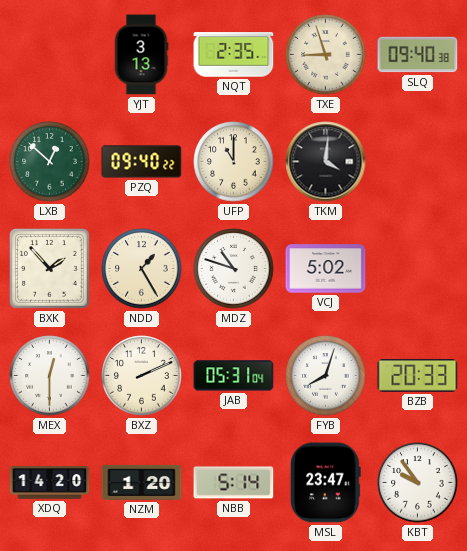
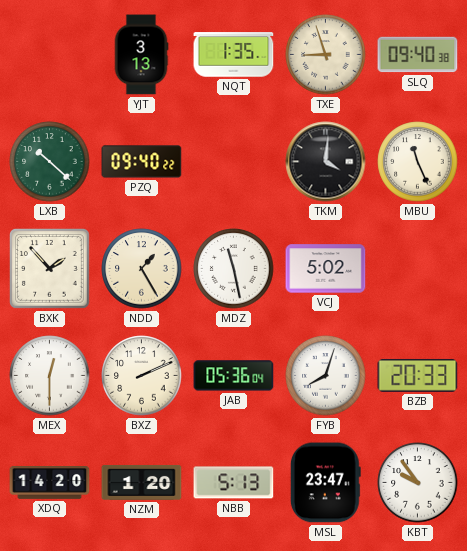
NQT: 2:35 -> 1:35
LXB: 12:52 -> 10:22
UFP: 11:00 -> none
MBU: none -> 11:26
MDZ: 10:48 -> 11:28
JAB: 05:31 -> 05:36
NBB: 5:14 -> 5:13
